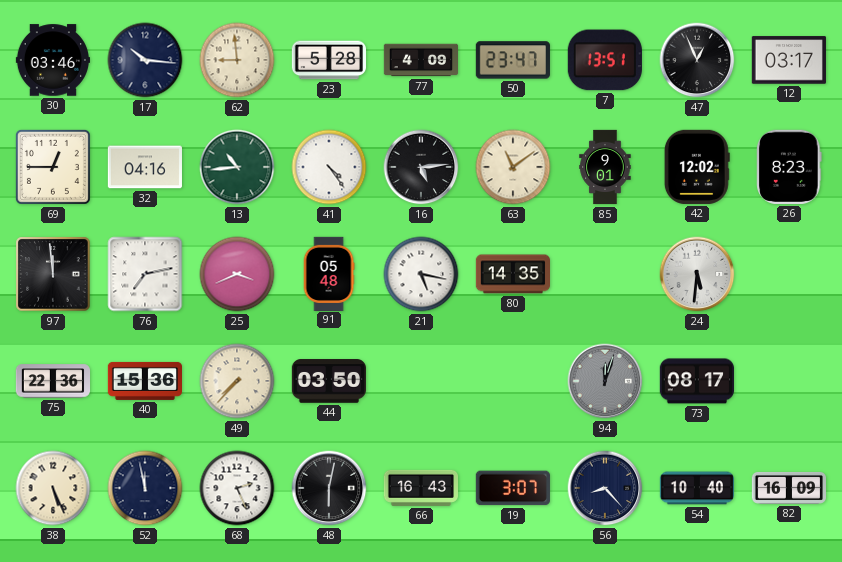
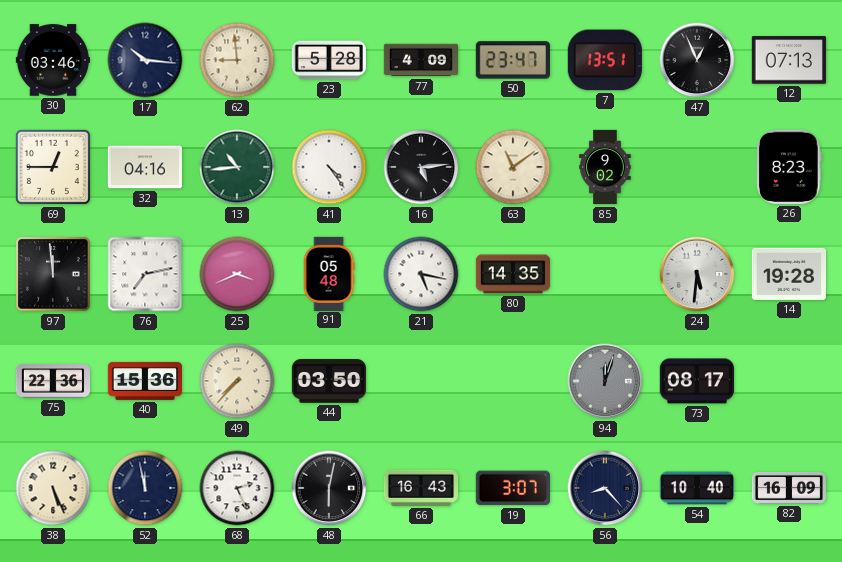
12: 03:17 -> 07:13
85: 9:01 -> 9:02
42: 12:02 -> none
14: none -> 19:28
